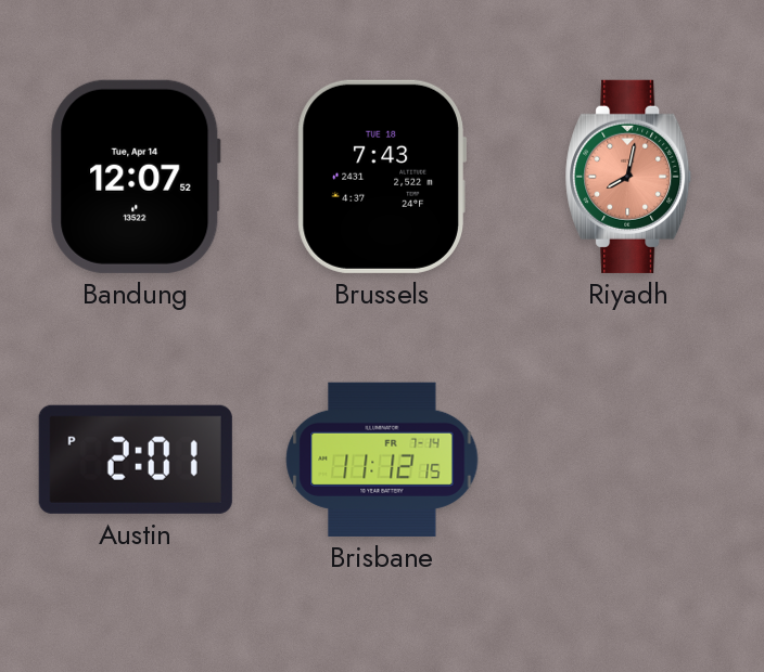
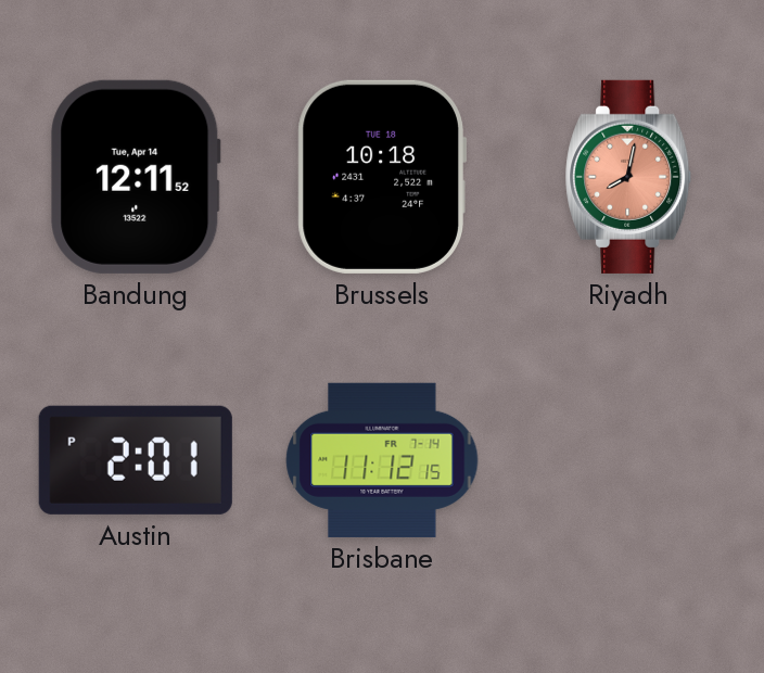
Bandung: 12:07 -> 12:11
Brussels: 7:43 -> 10:18
